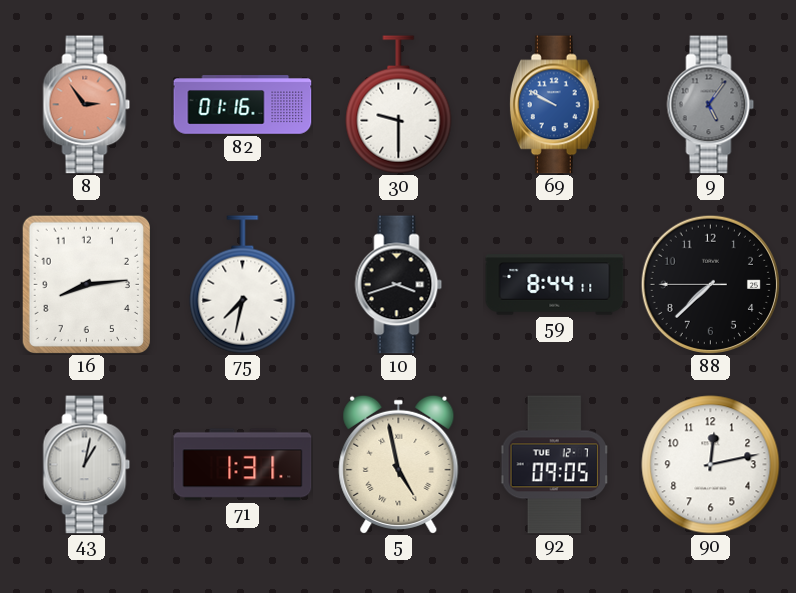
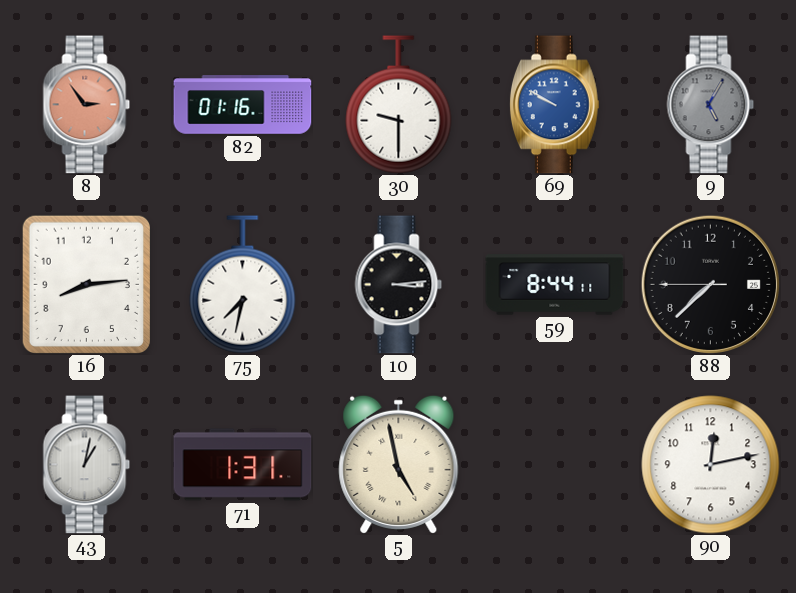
9: 5:06 -> 5:05
10: 3:42 -> 3:14
92: 09:05 -> none
